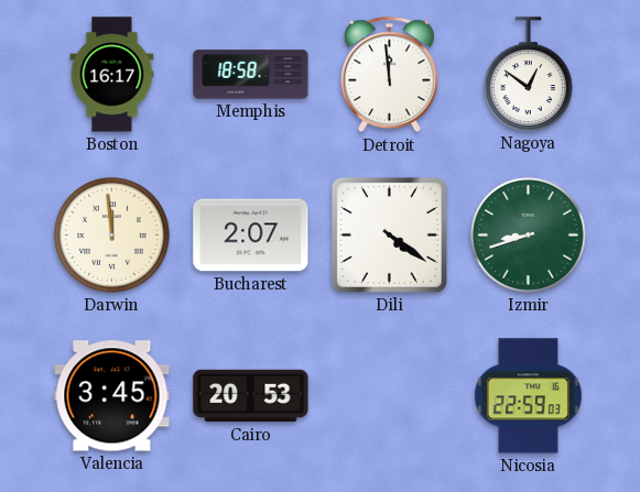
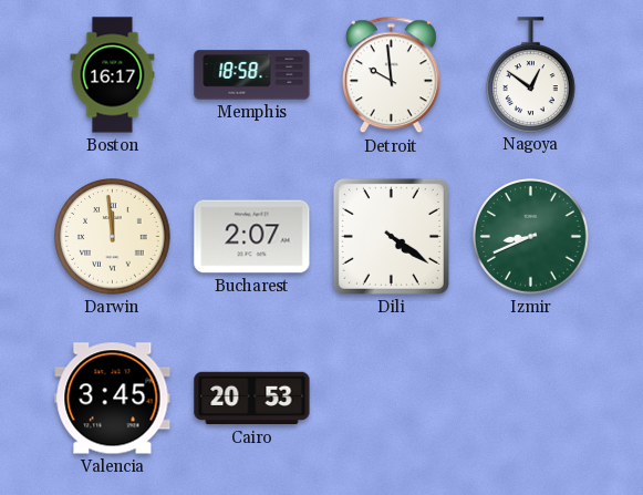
Detroit: 11:59 -> 9:59
Izmir: 8:42 -> 8:41
Nicosia: 22:59 -> none
